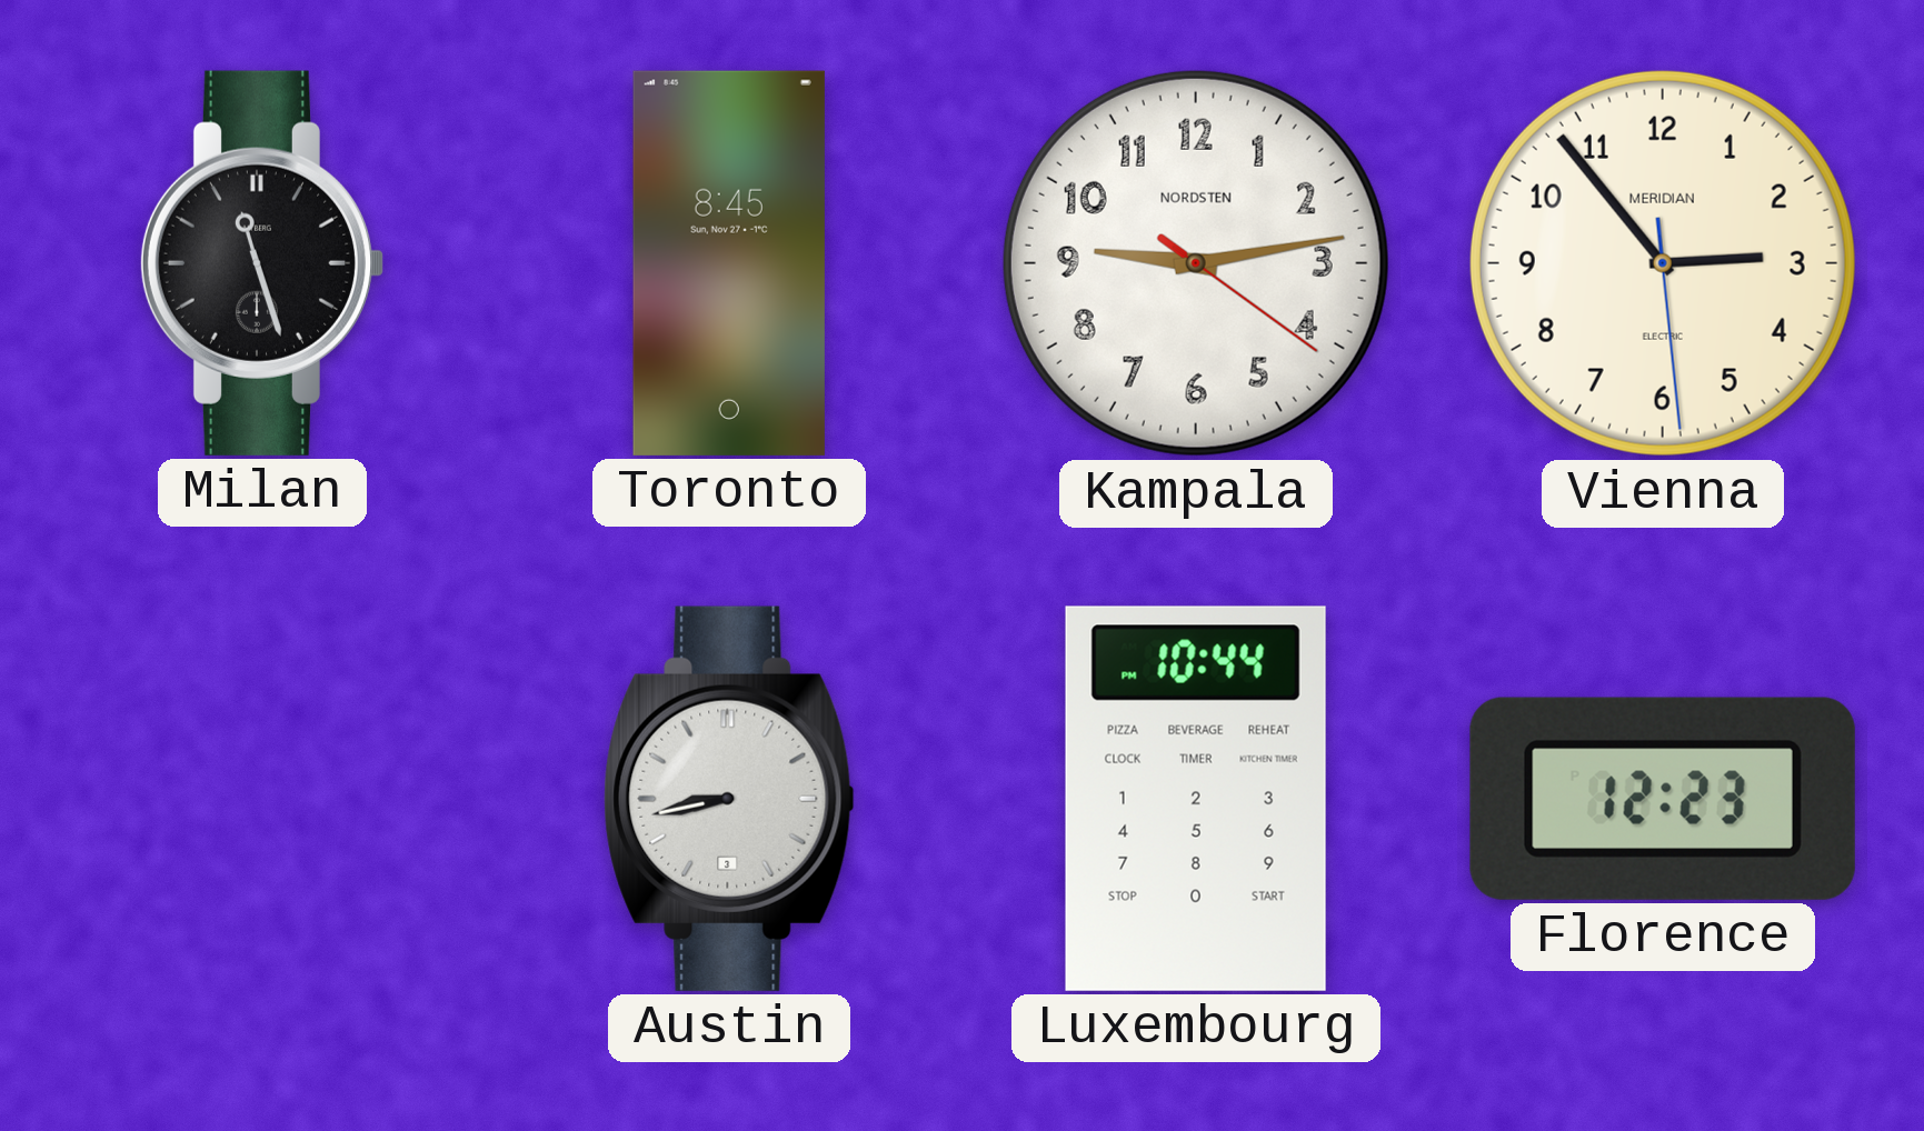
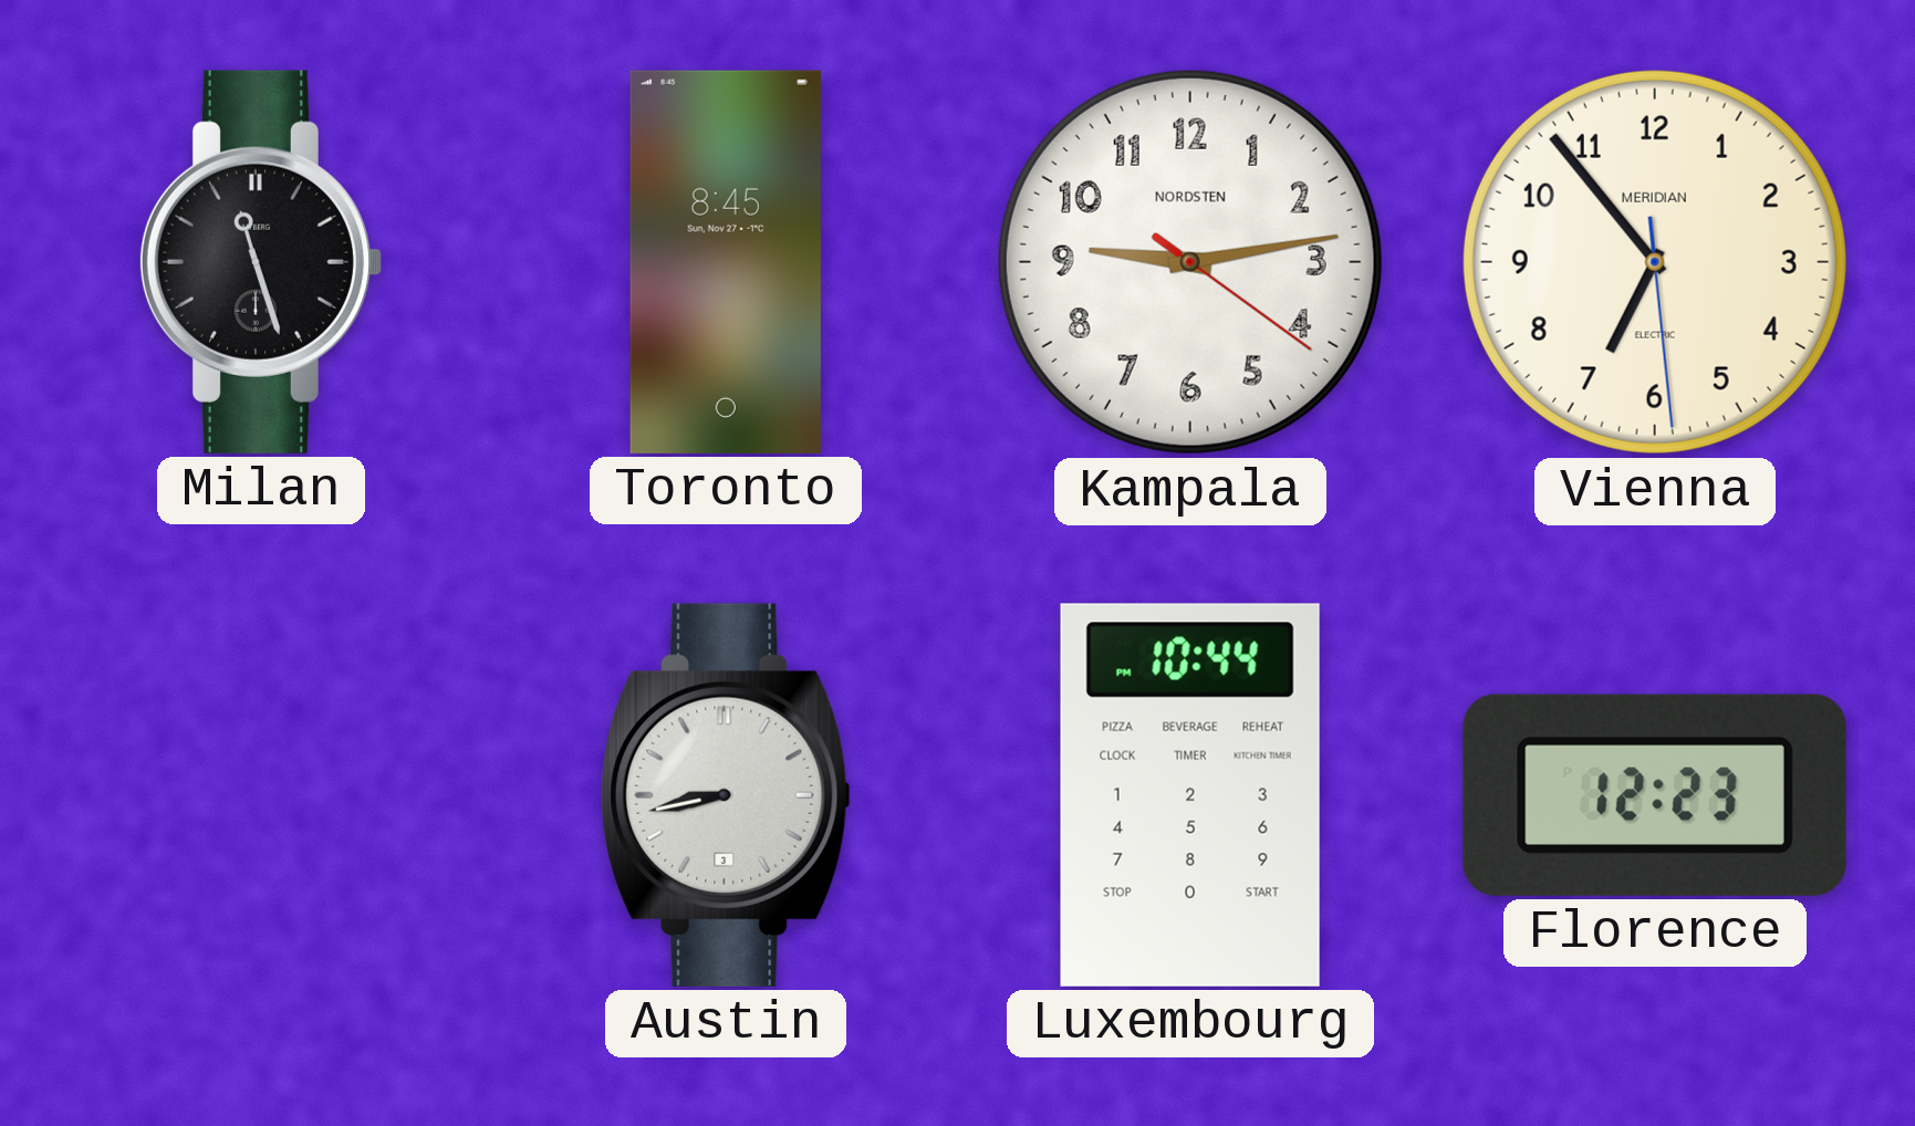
Vienna: 2:53 -> 6:53
